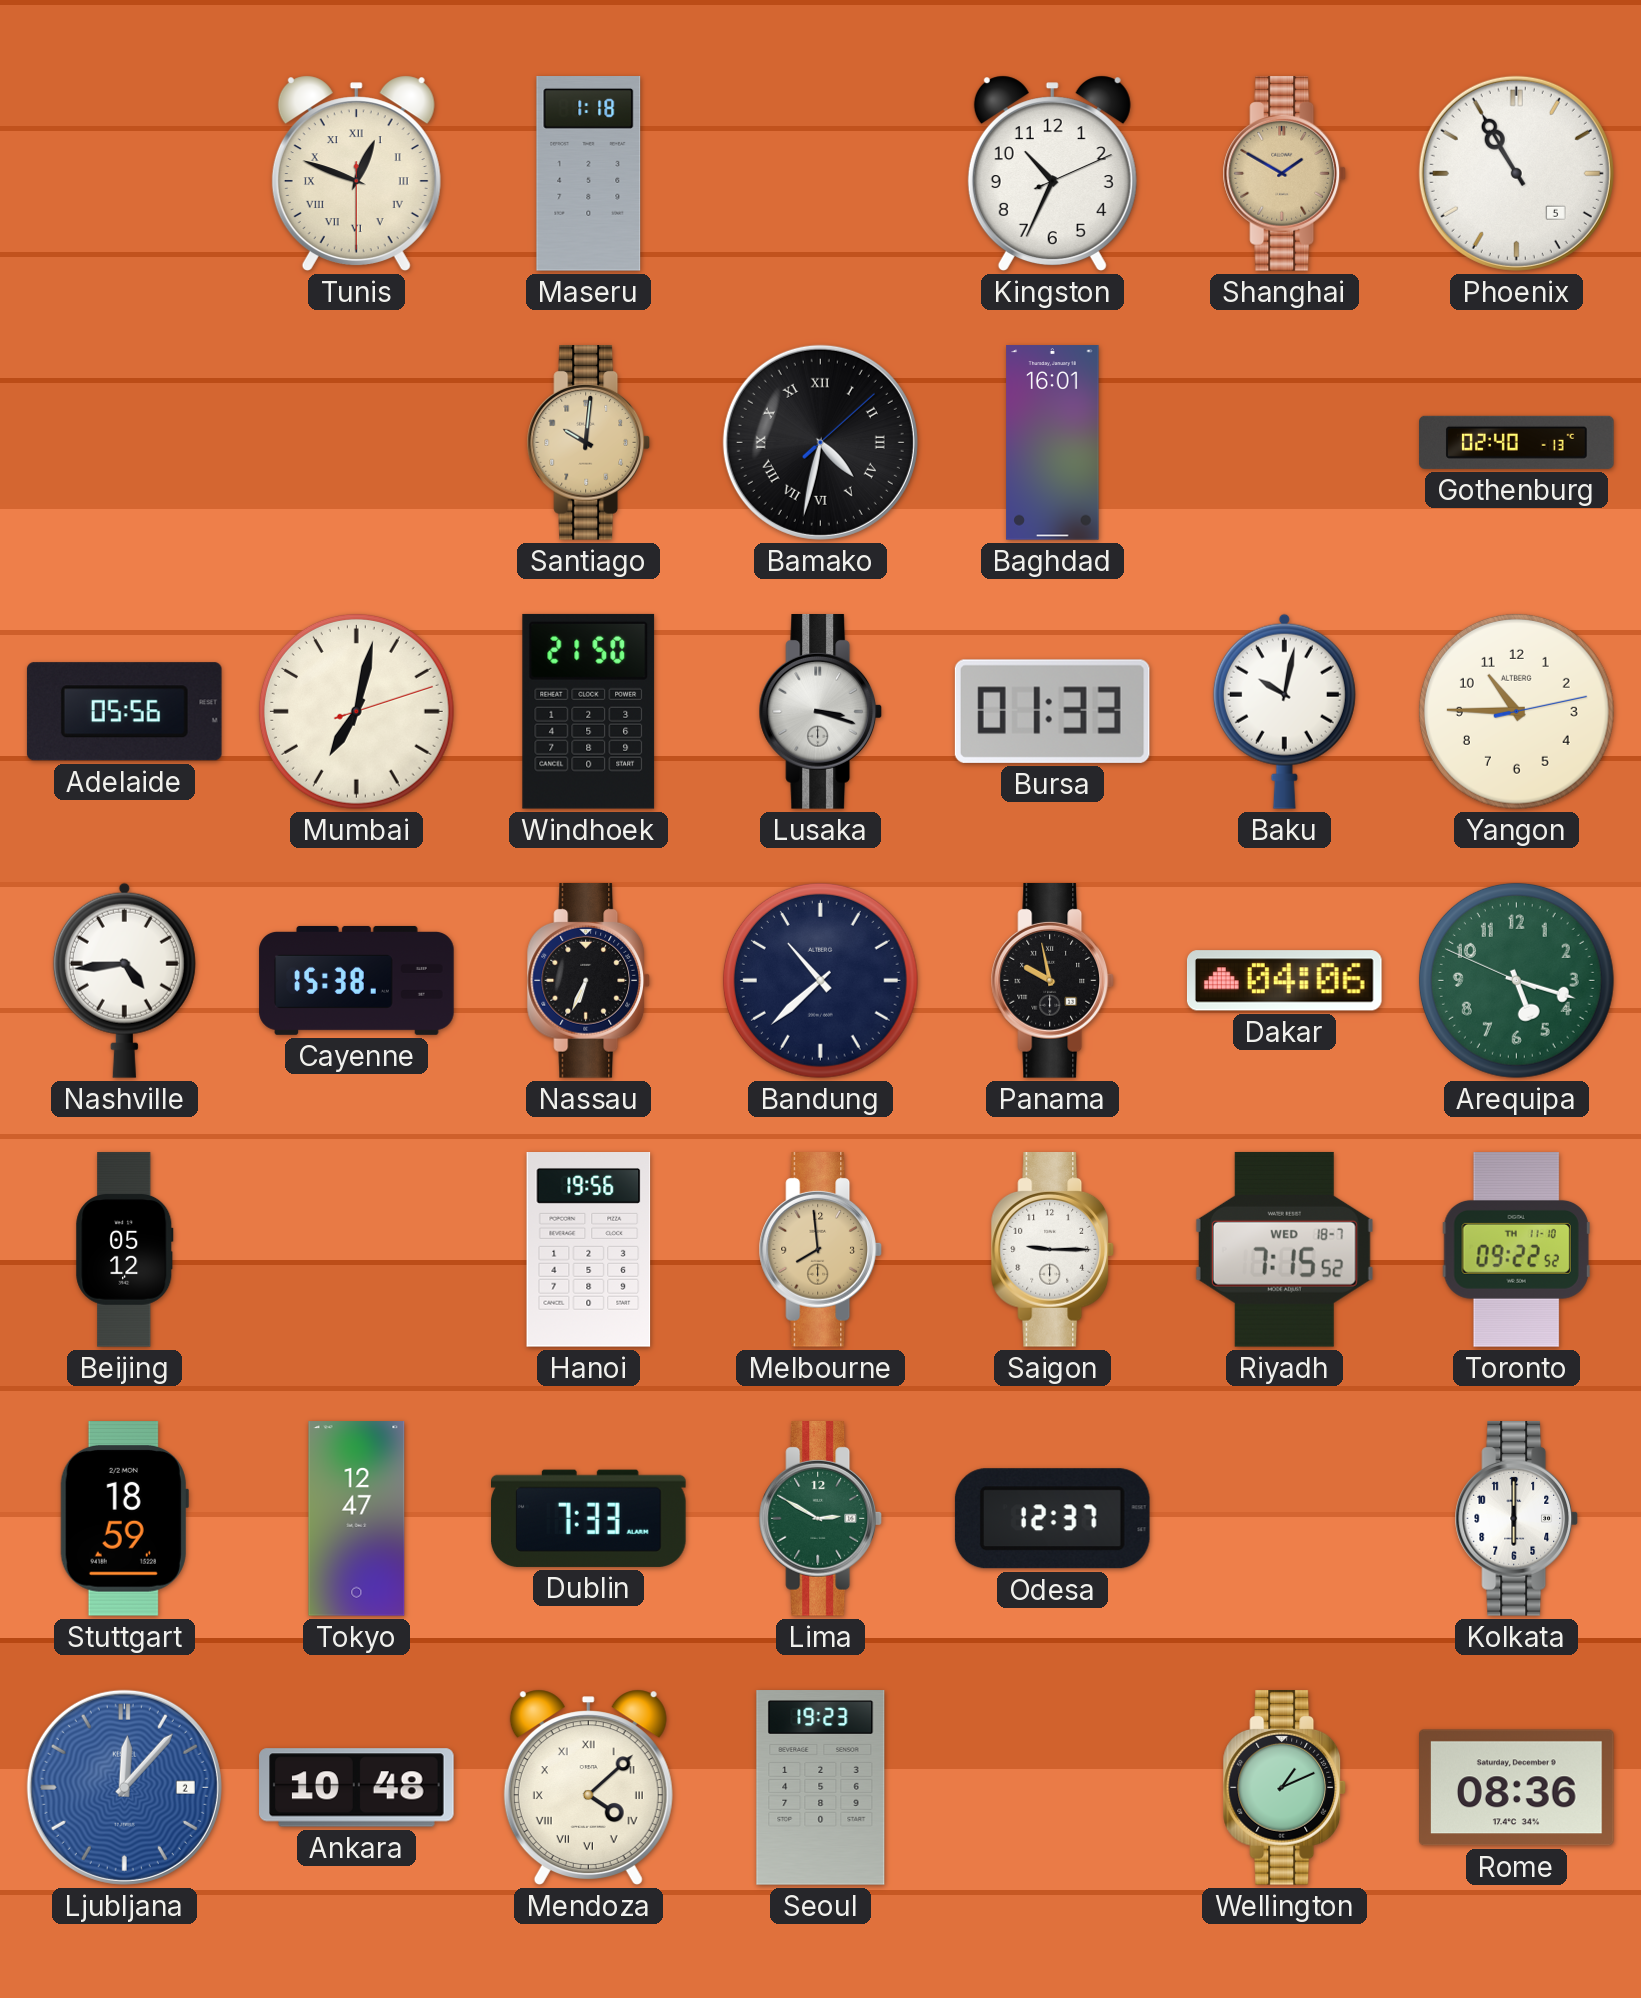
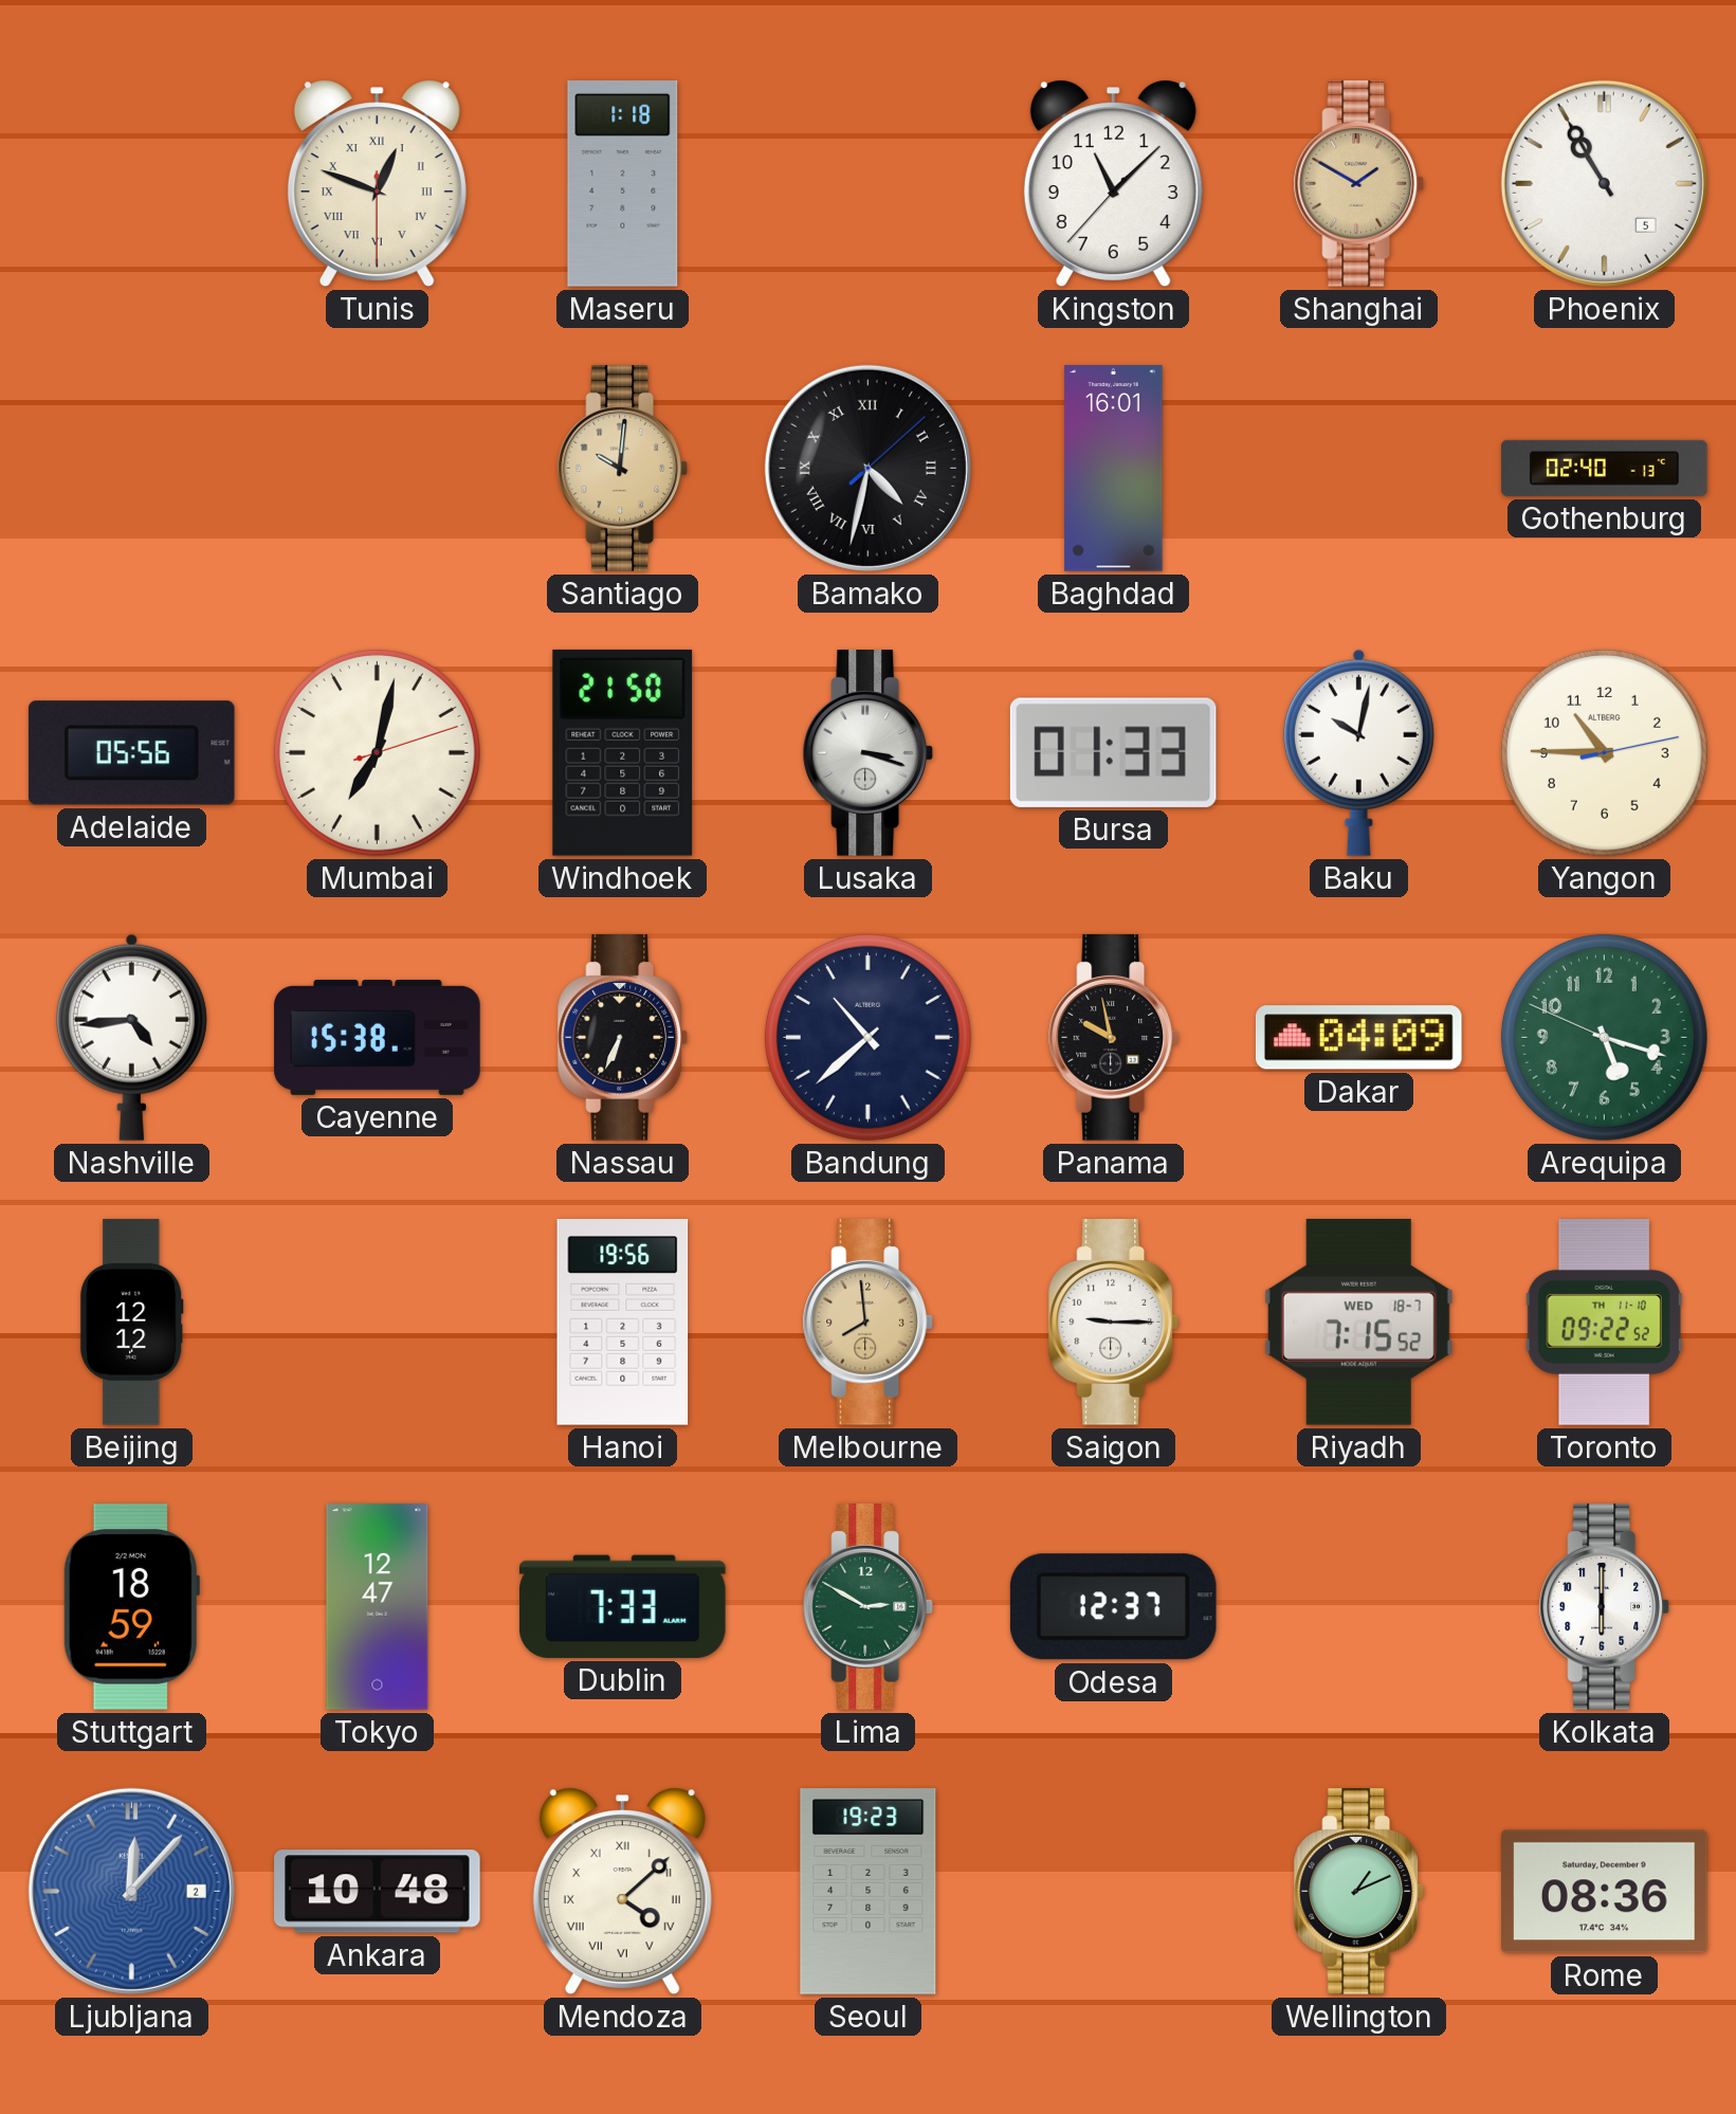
Kingston: 10:34 -> 11:07
Dakar: 04:06 -> 04:09
Beijing: 05:12 -> 12:12
